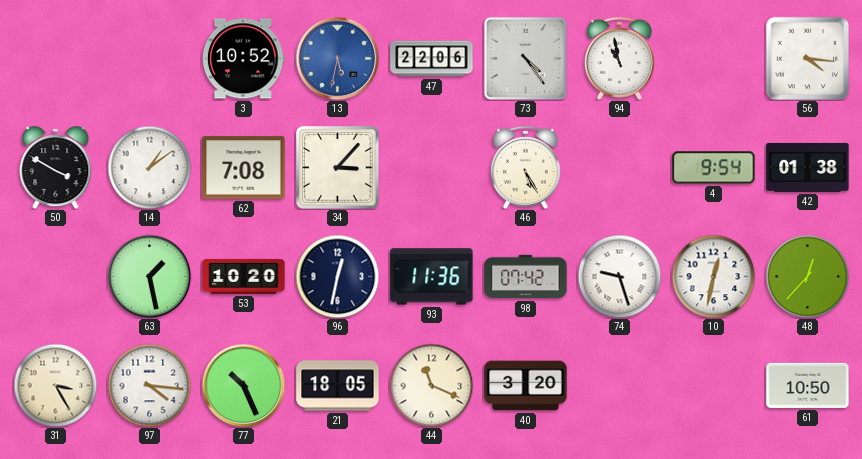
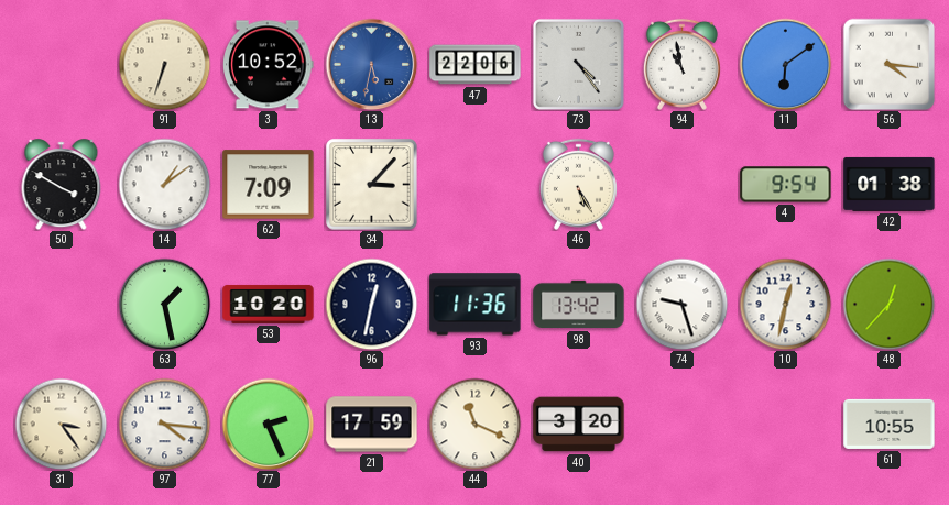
91: none -> 6:33
11: none -> 6:09
62: 7:08 -> 7:09
98: 07:42 -> 13:42
31: 3:25 -> 3:24
77: 10:26 -> 2:26
21: 18:05 -> 17:59
61: 10:50 -> 10:55
